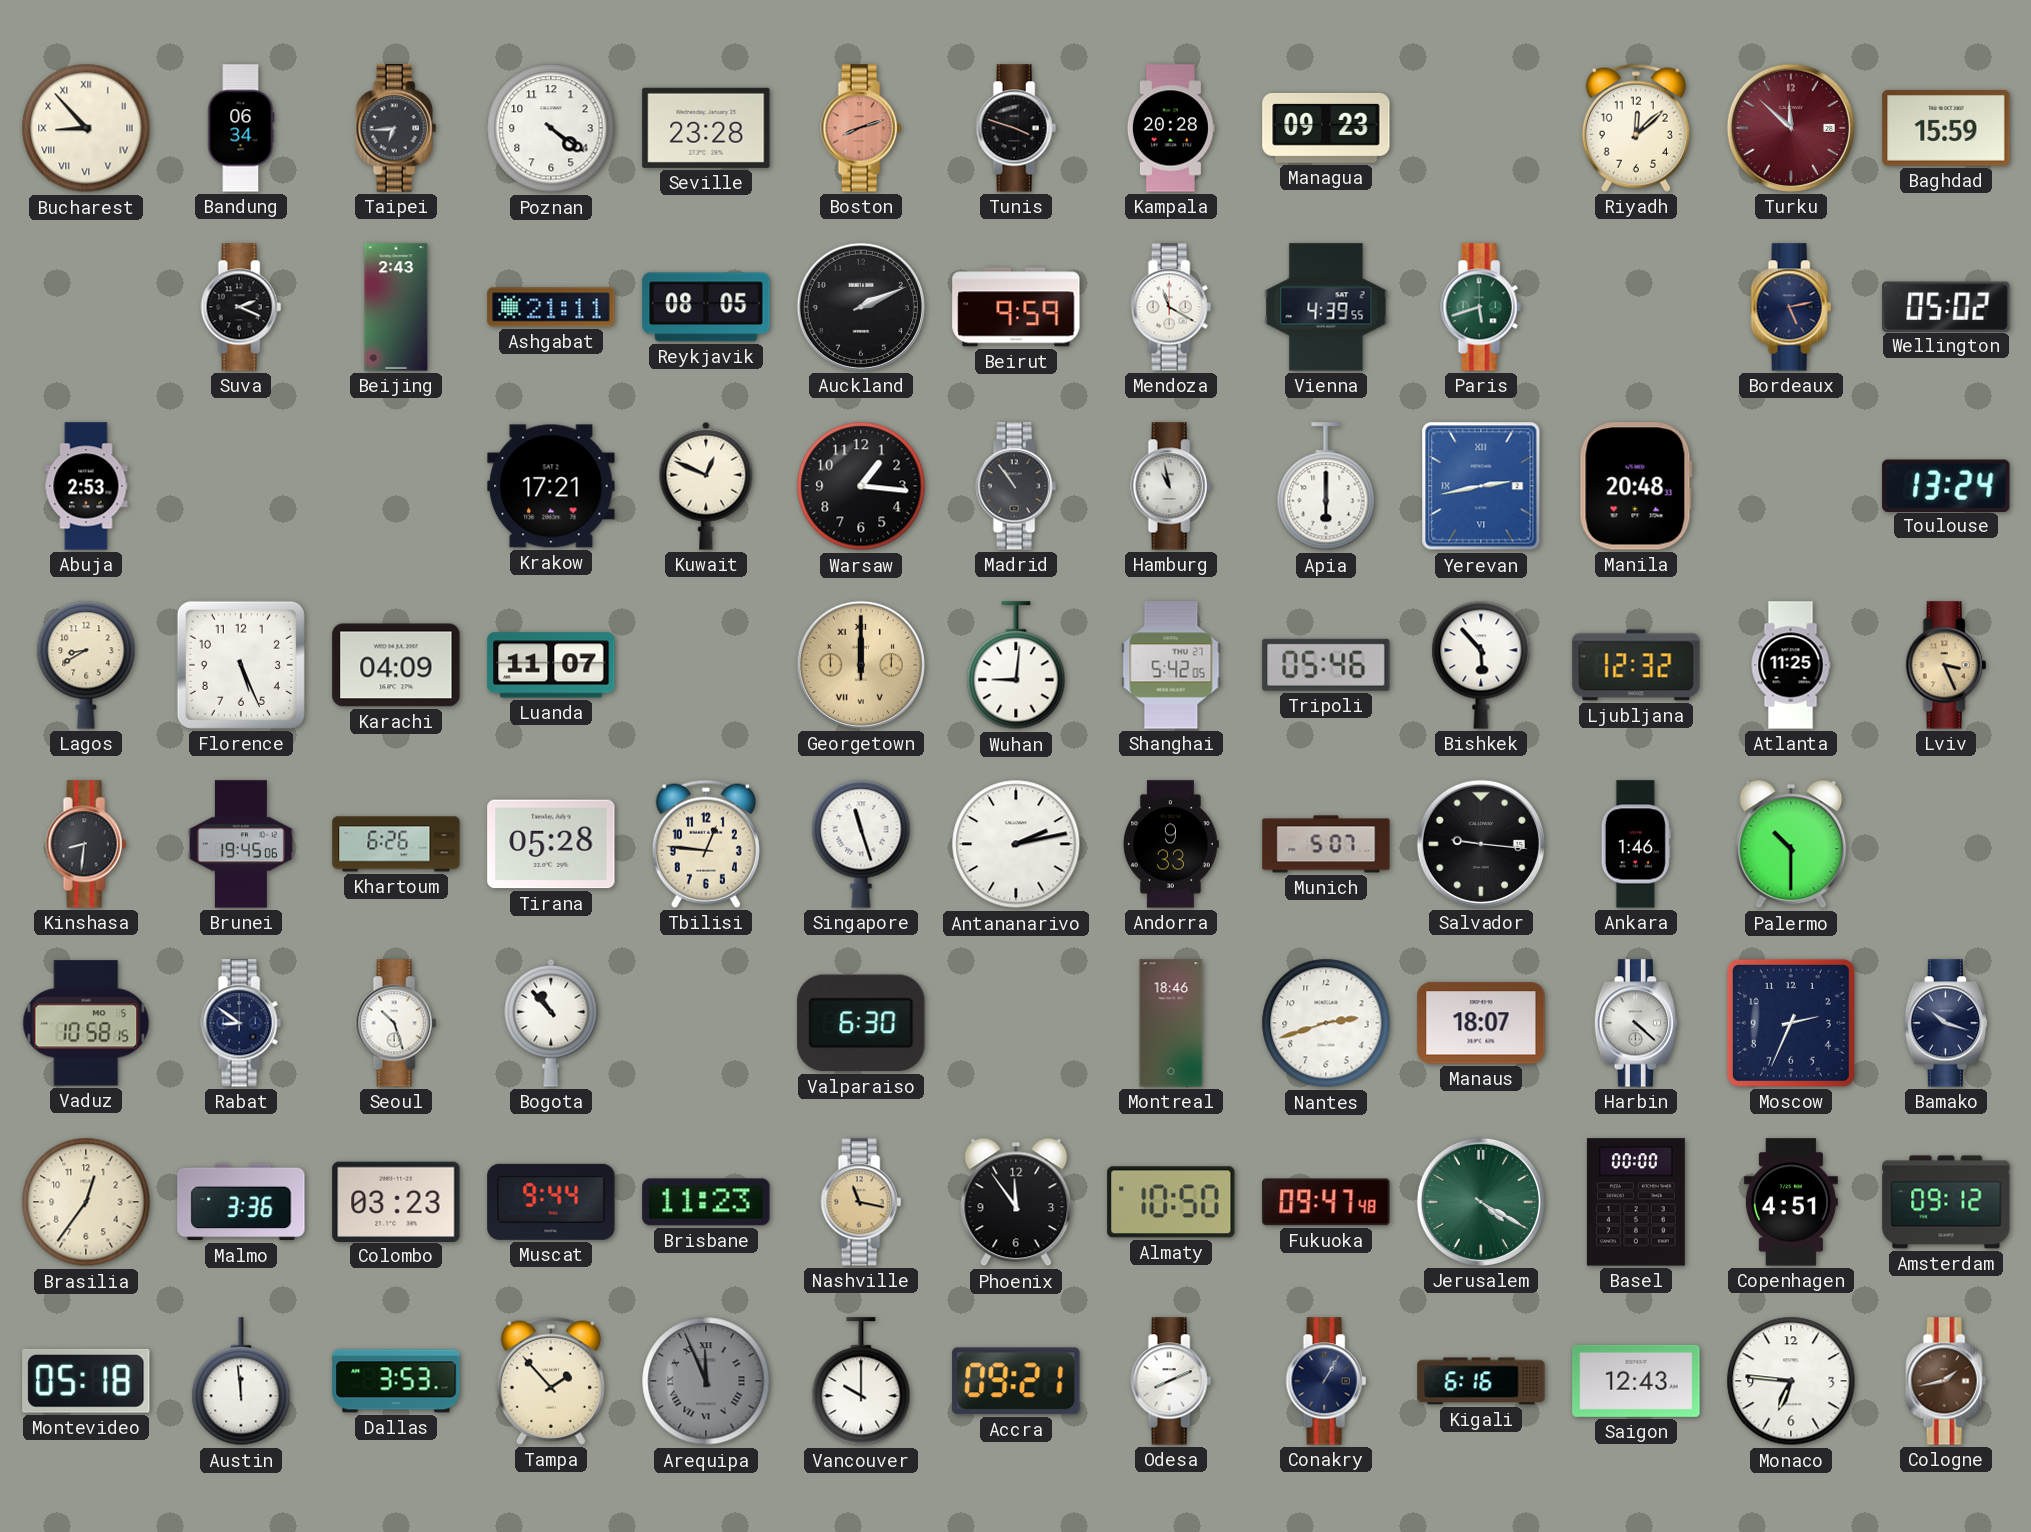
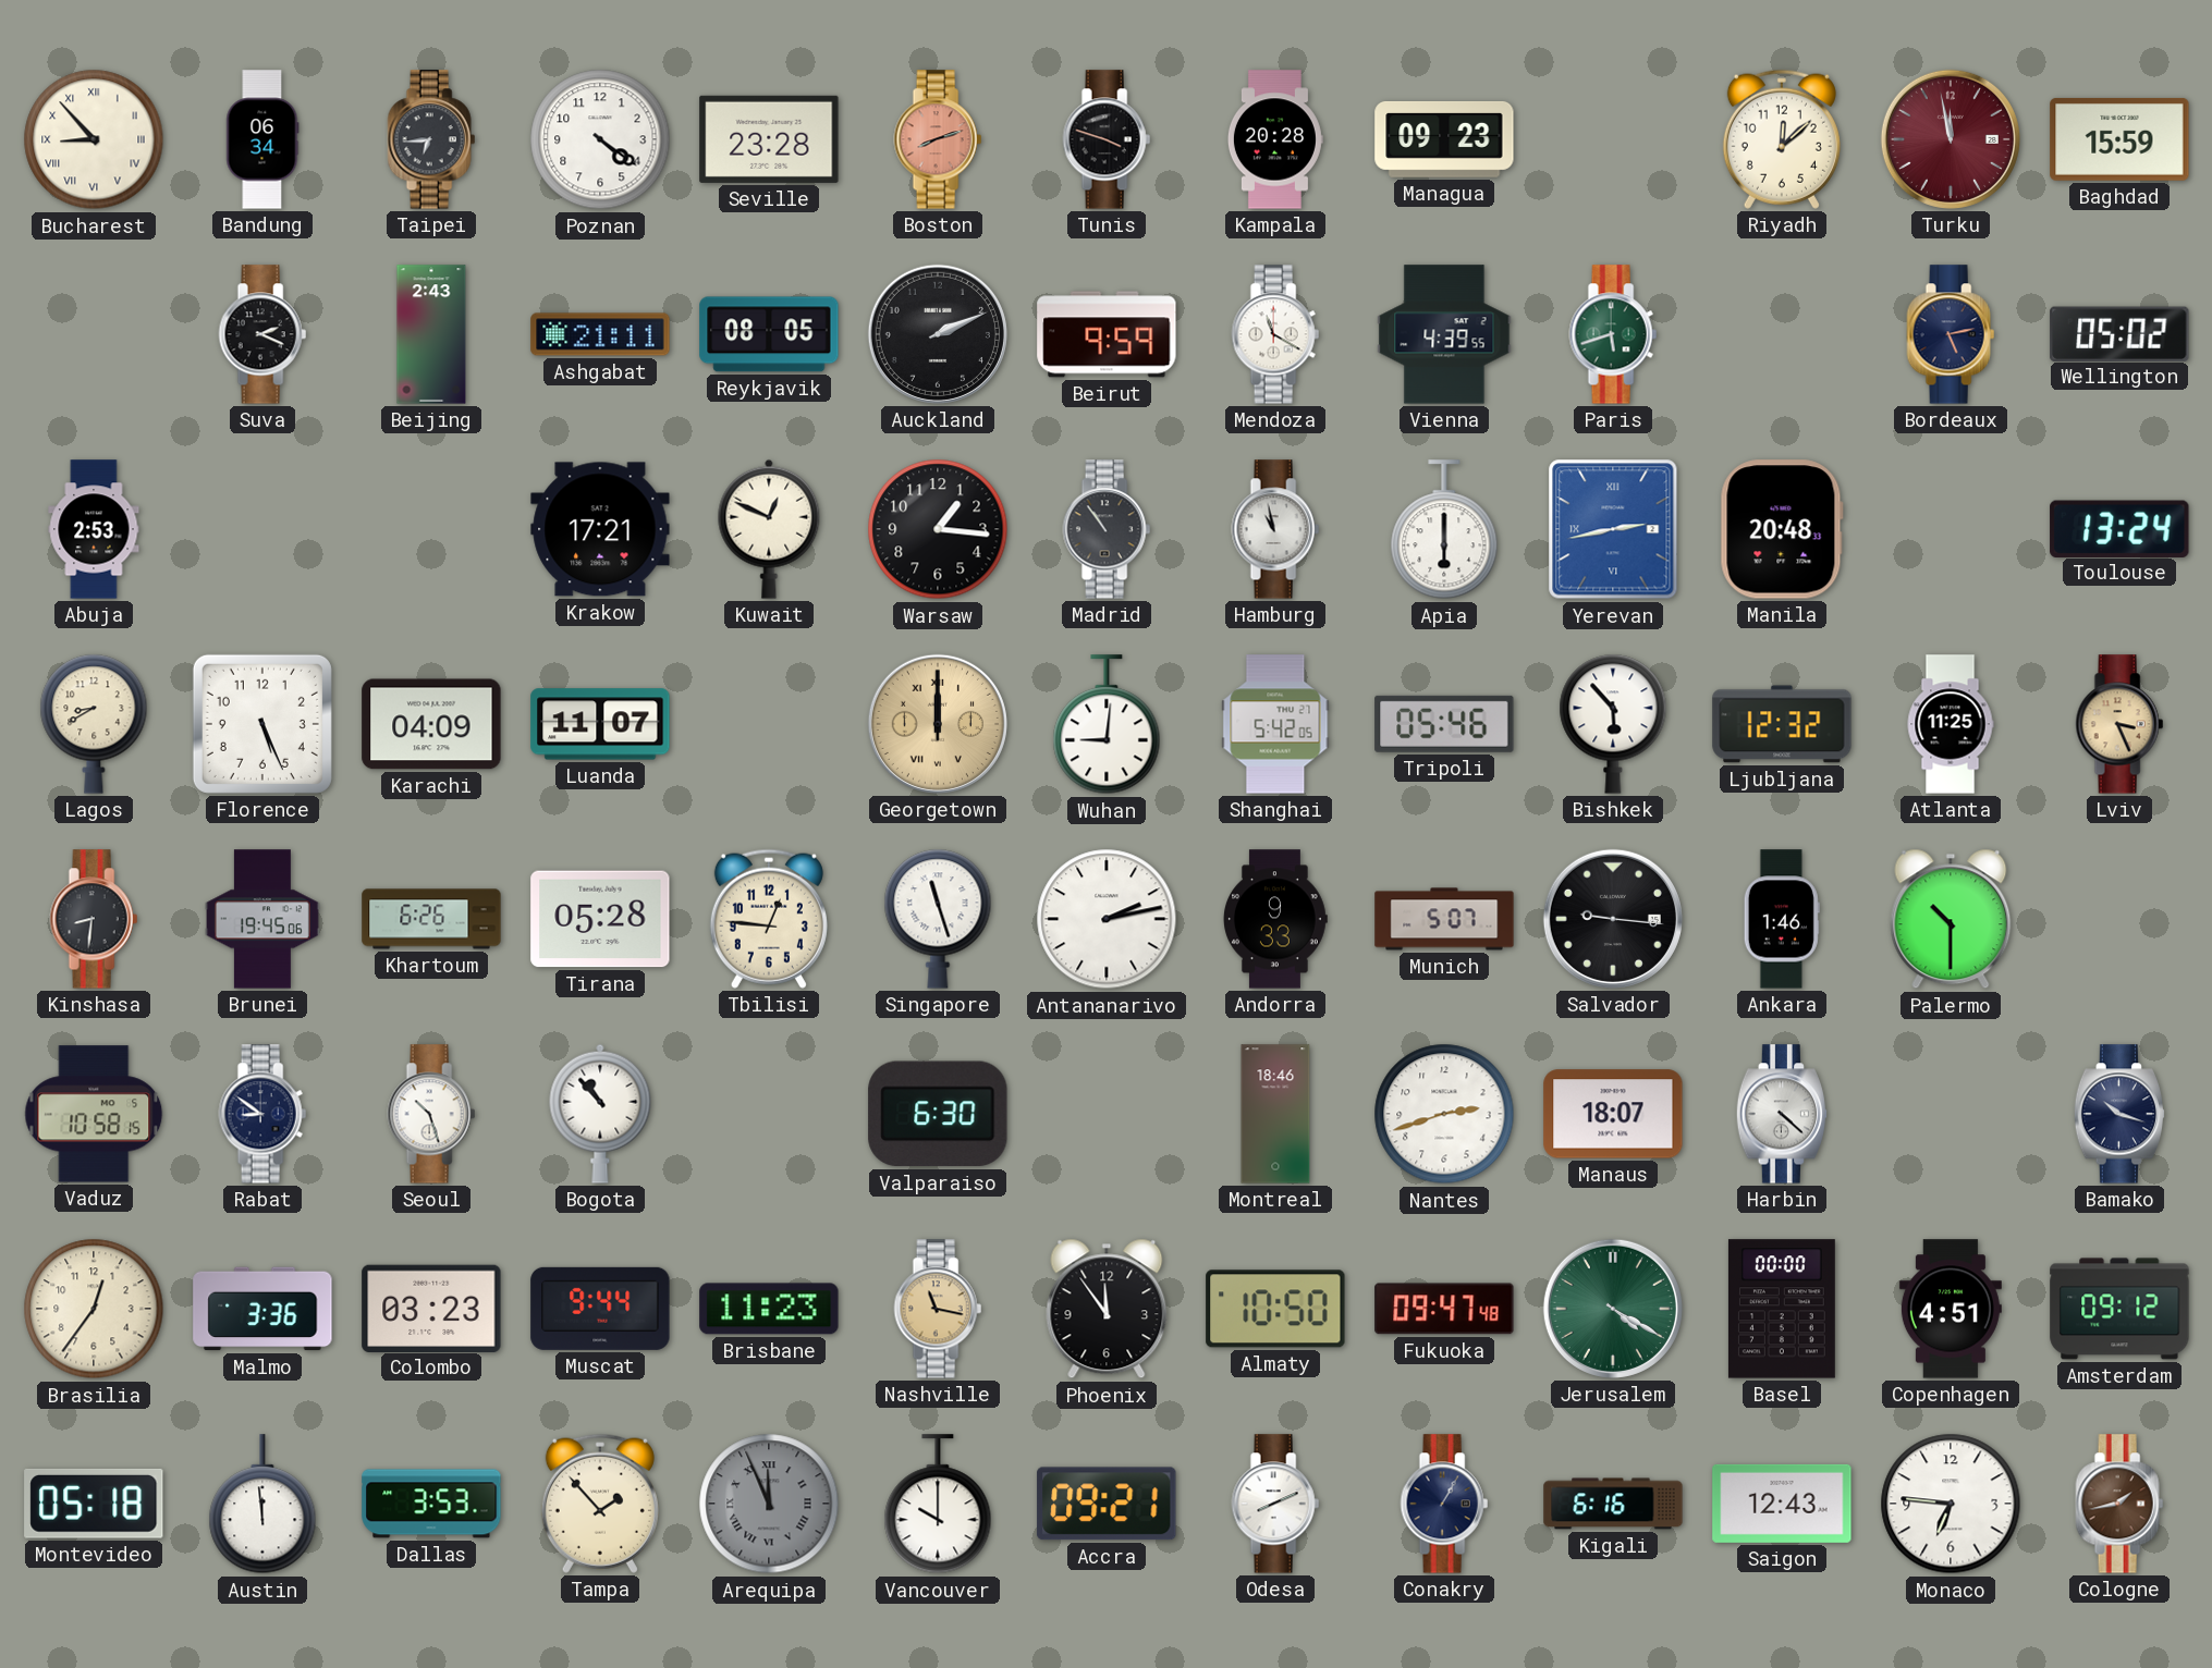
Turku: 11:52 -> 11:58
Moscow: 2:34 -> none
